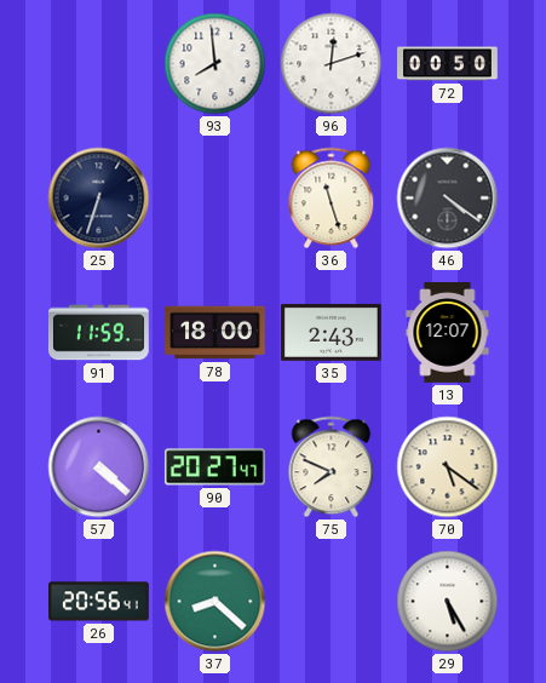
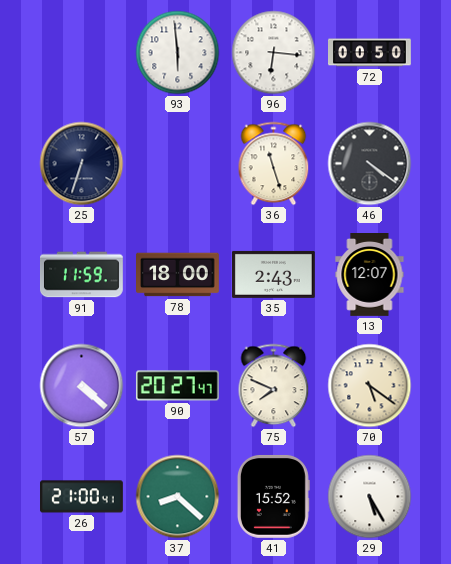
93: 7:59 -> 5:59
96: 12:12 -> 6:16
26: 20:56 -> 21:00
41: none -> 15:52
